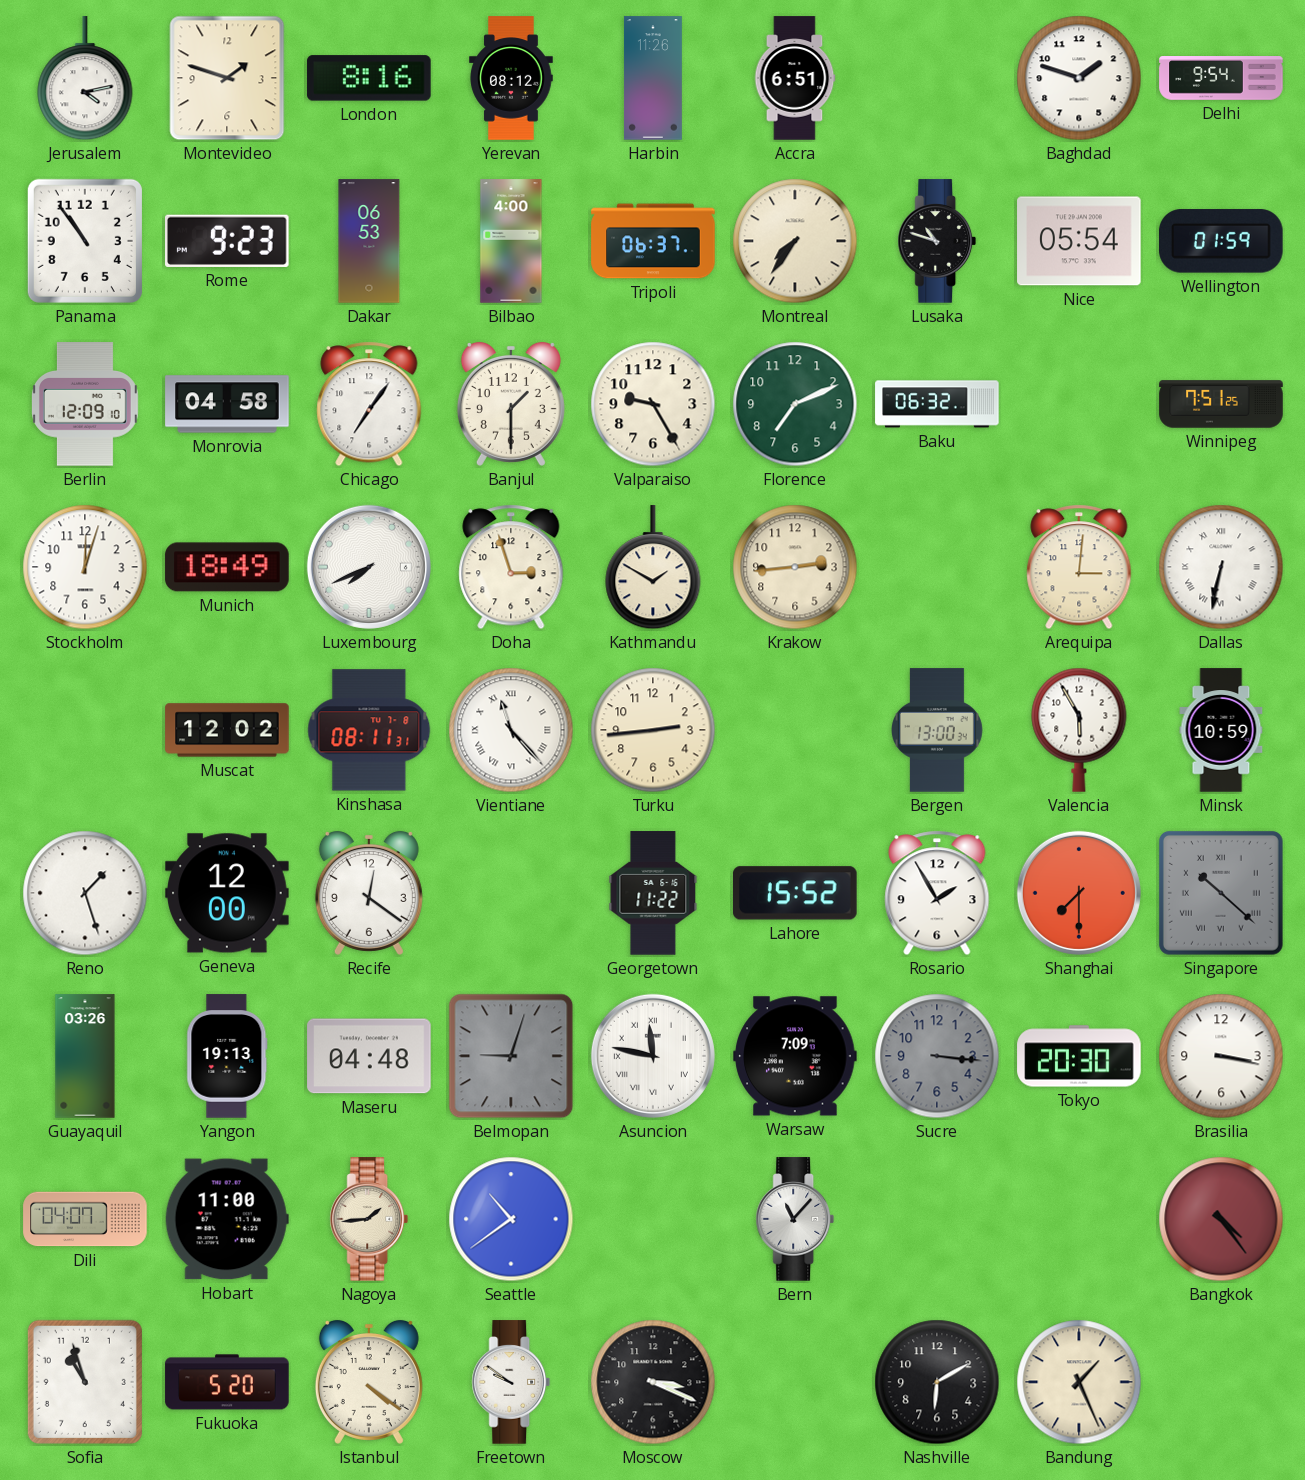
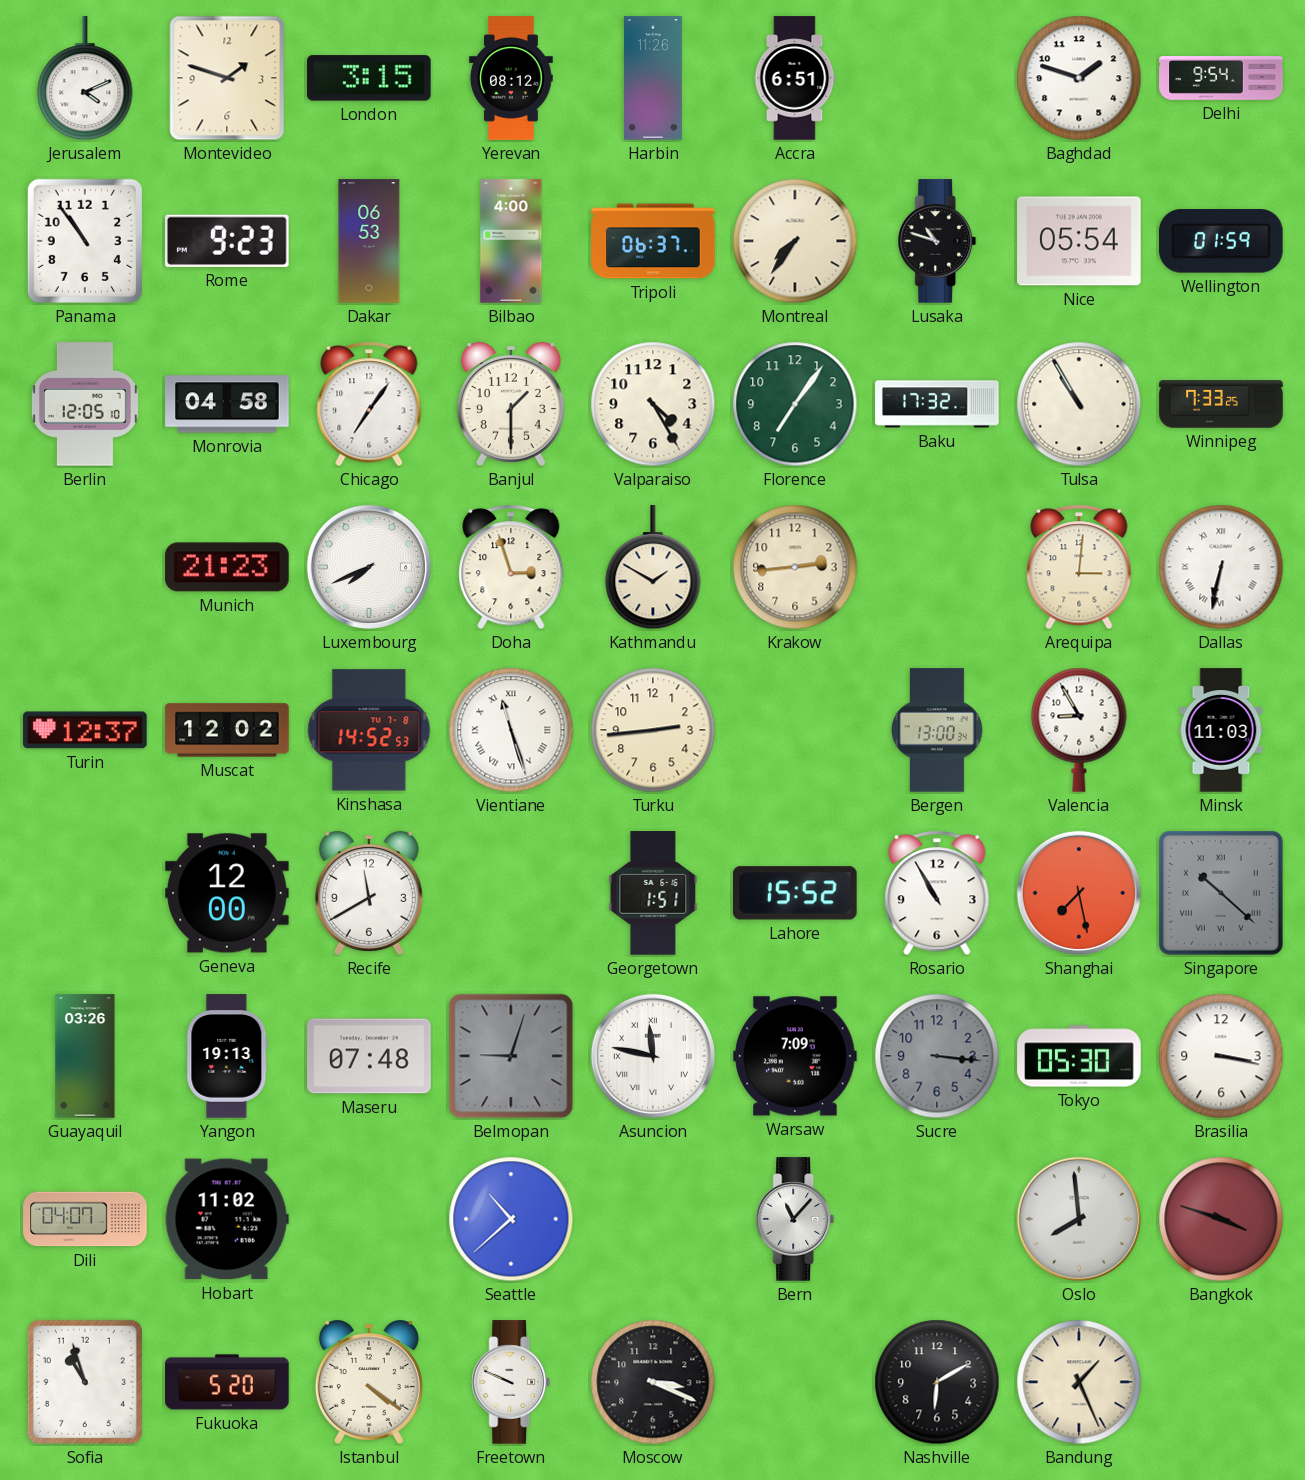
Jerusalem: 4:13 -> 4:11
London: 8:16 -> 3:15
Berlin: 12:09 -> 12:05
Valparaiso: 9:25 -> 4:25
Florence: 7:11 -> 7:06
Baku: 06:32 -> 17:32
Tulsa: none -> 10:55
Winnipeg: 7:51 -> 7:33
Stockholm: 12:03 -> none
Munich: 18:49 -> 21:23
Turin: none -> 12:37
Kinshasa: 08:11 -> 14:52
Vientiane: 11:23 -> 11:27
Valencia: 5:55 -> 8:55
Minsk: 10:59 -> 11:03
Reno: 1:27 -> none
Recife: 12:21 -> 11:40
Georgetown: 11:22 -> 1:51
Rosario: 1:55 -> 10:55
Shanghai: 7:30 -> 7:28
Maseru: 04:48 -> 07:48
Tokyo: 20:30 -> 05:30
Hobart: 11:00 -> 11:02
Nagoya: 1:44 -> none
Seattle: 10:39 -> 10:38
Oslo: none -> 7:59
Bangkok: 4:24 -> 3:48
Freetown: 9:51 -> 9:49
